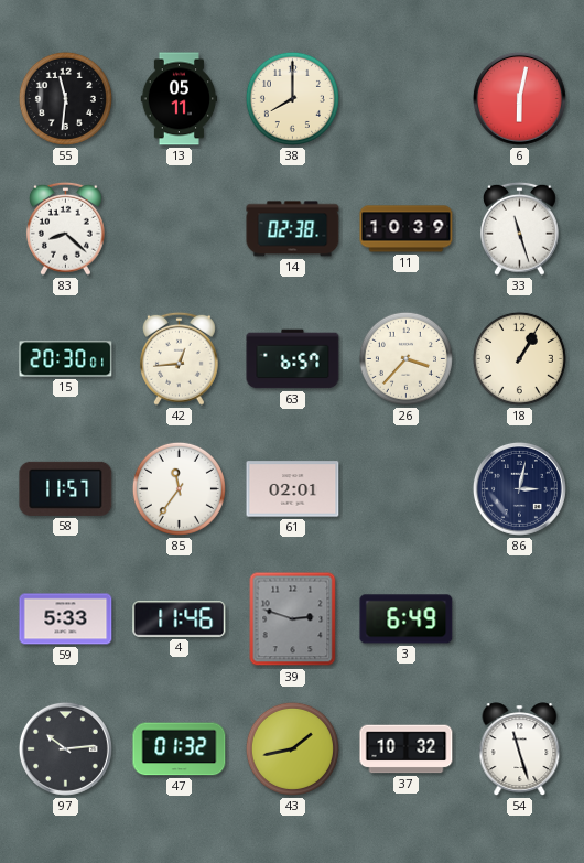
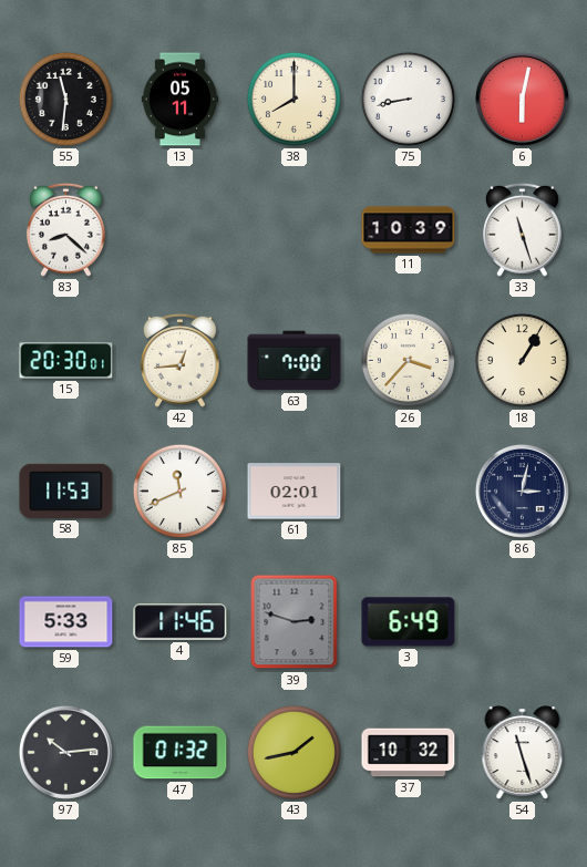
75: none -> 8:43
14: 02:38 -> none
63: 6:57 -> 7:00
58: 11:57 -> 11:53
85: 11:36 -> 11:41
